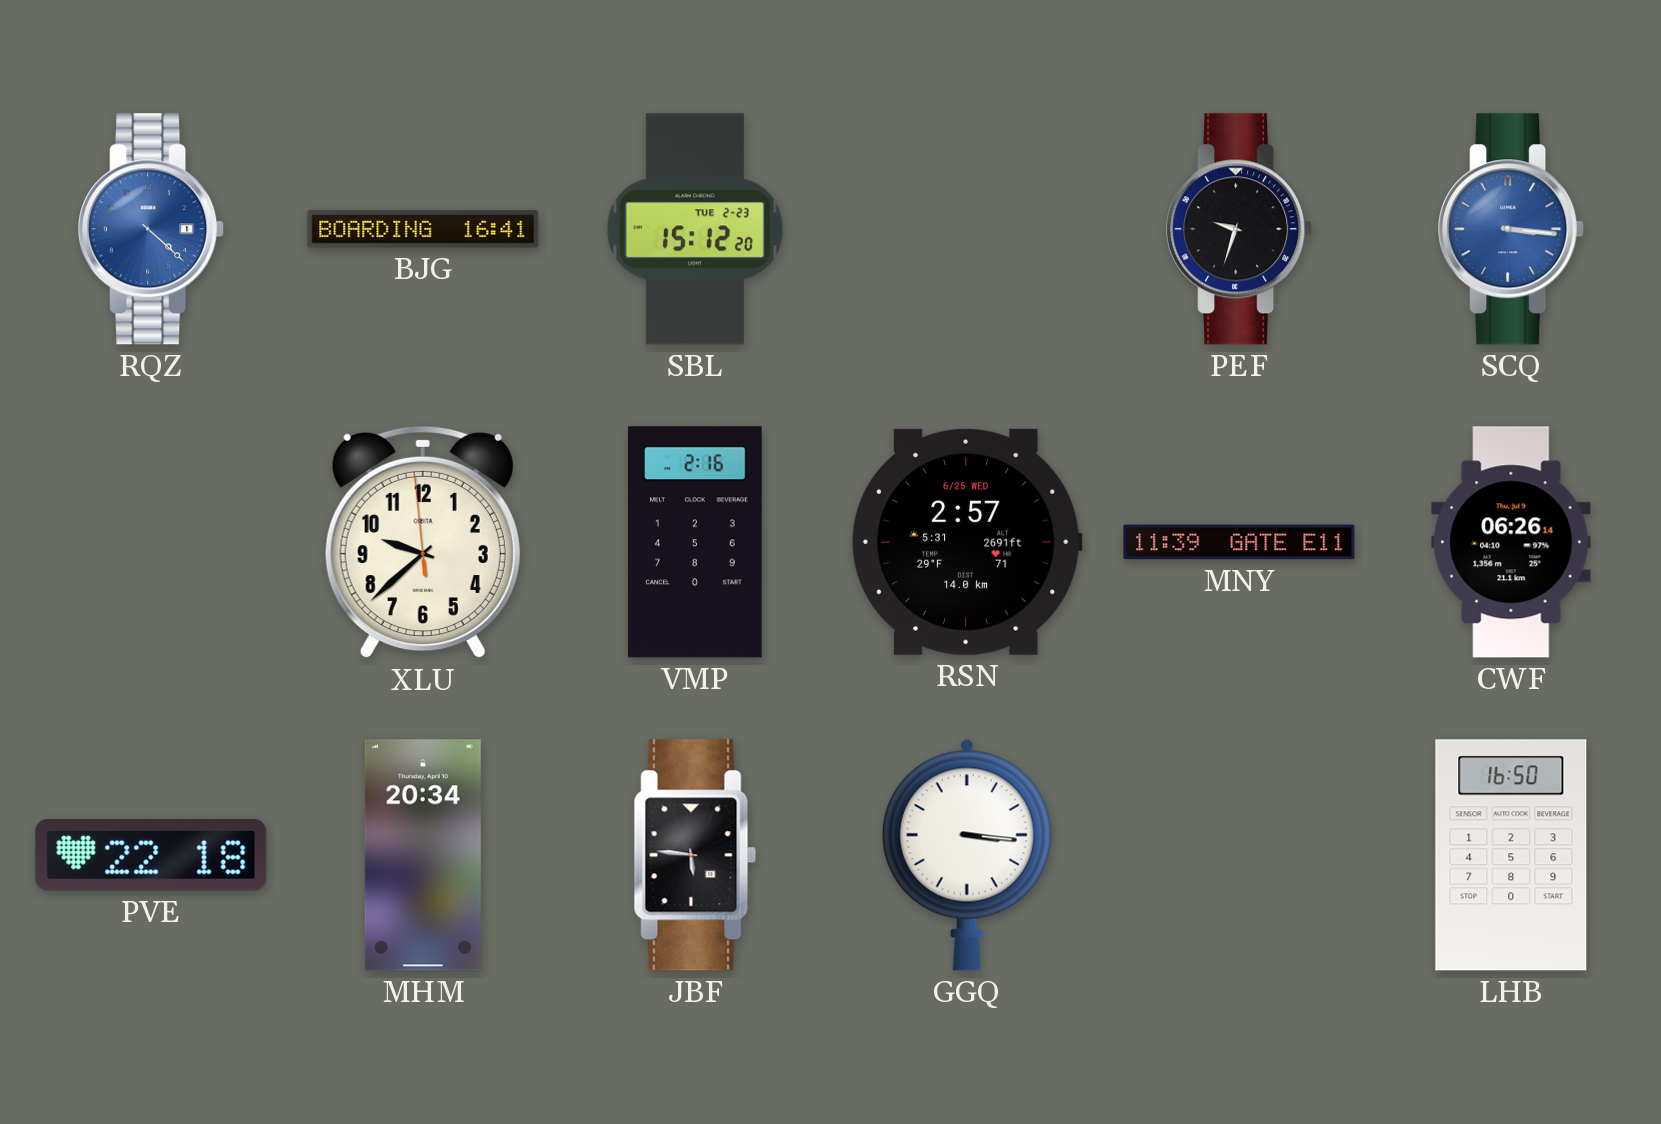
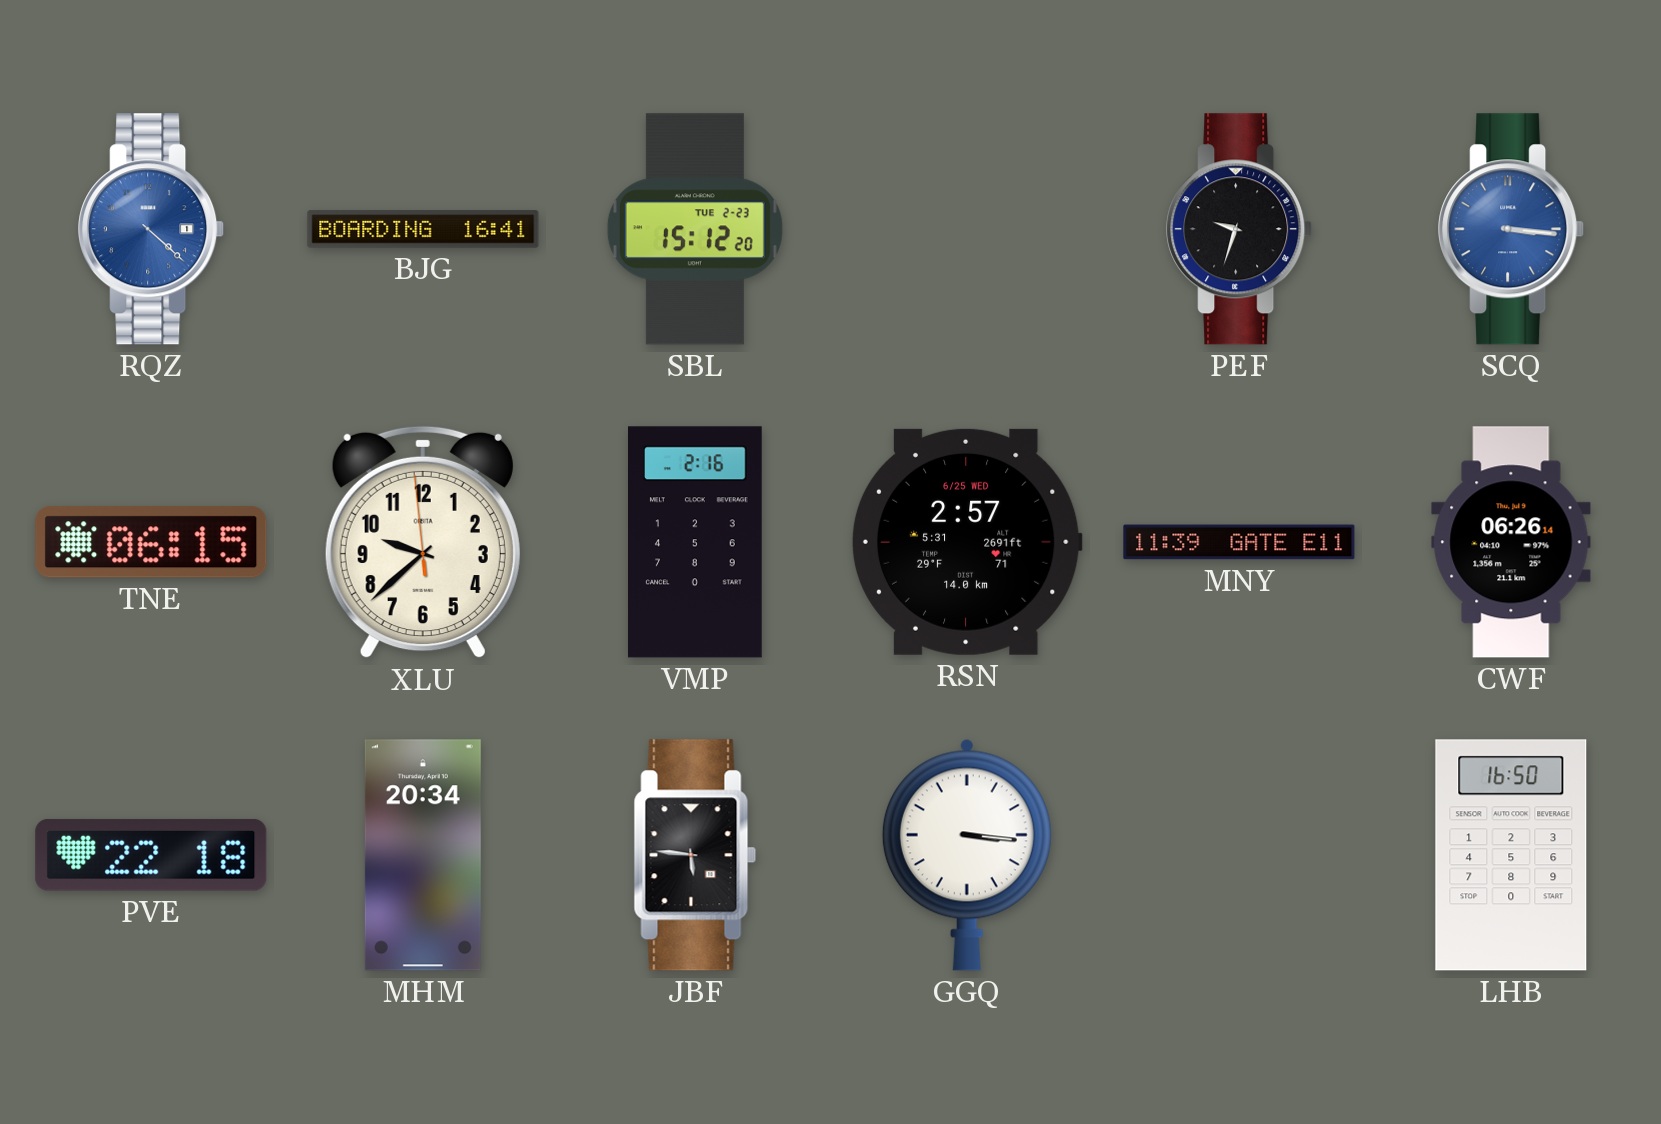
TNE: none -> 06:15
